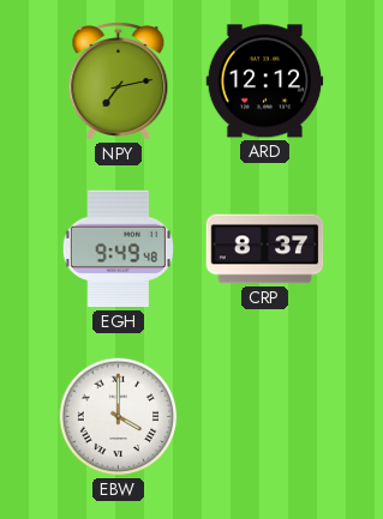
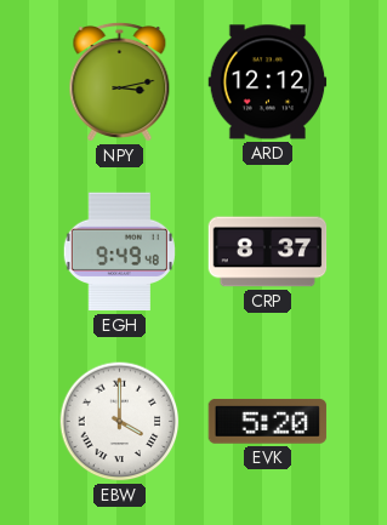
NPY: 7:13 -> 3:13
EVK: none -> 5:20
